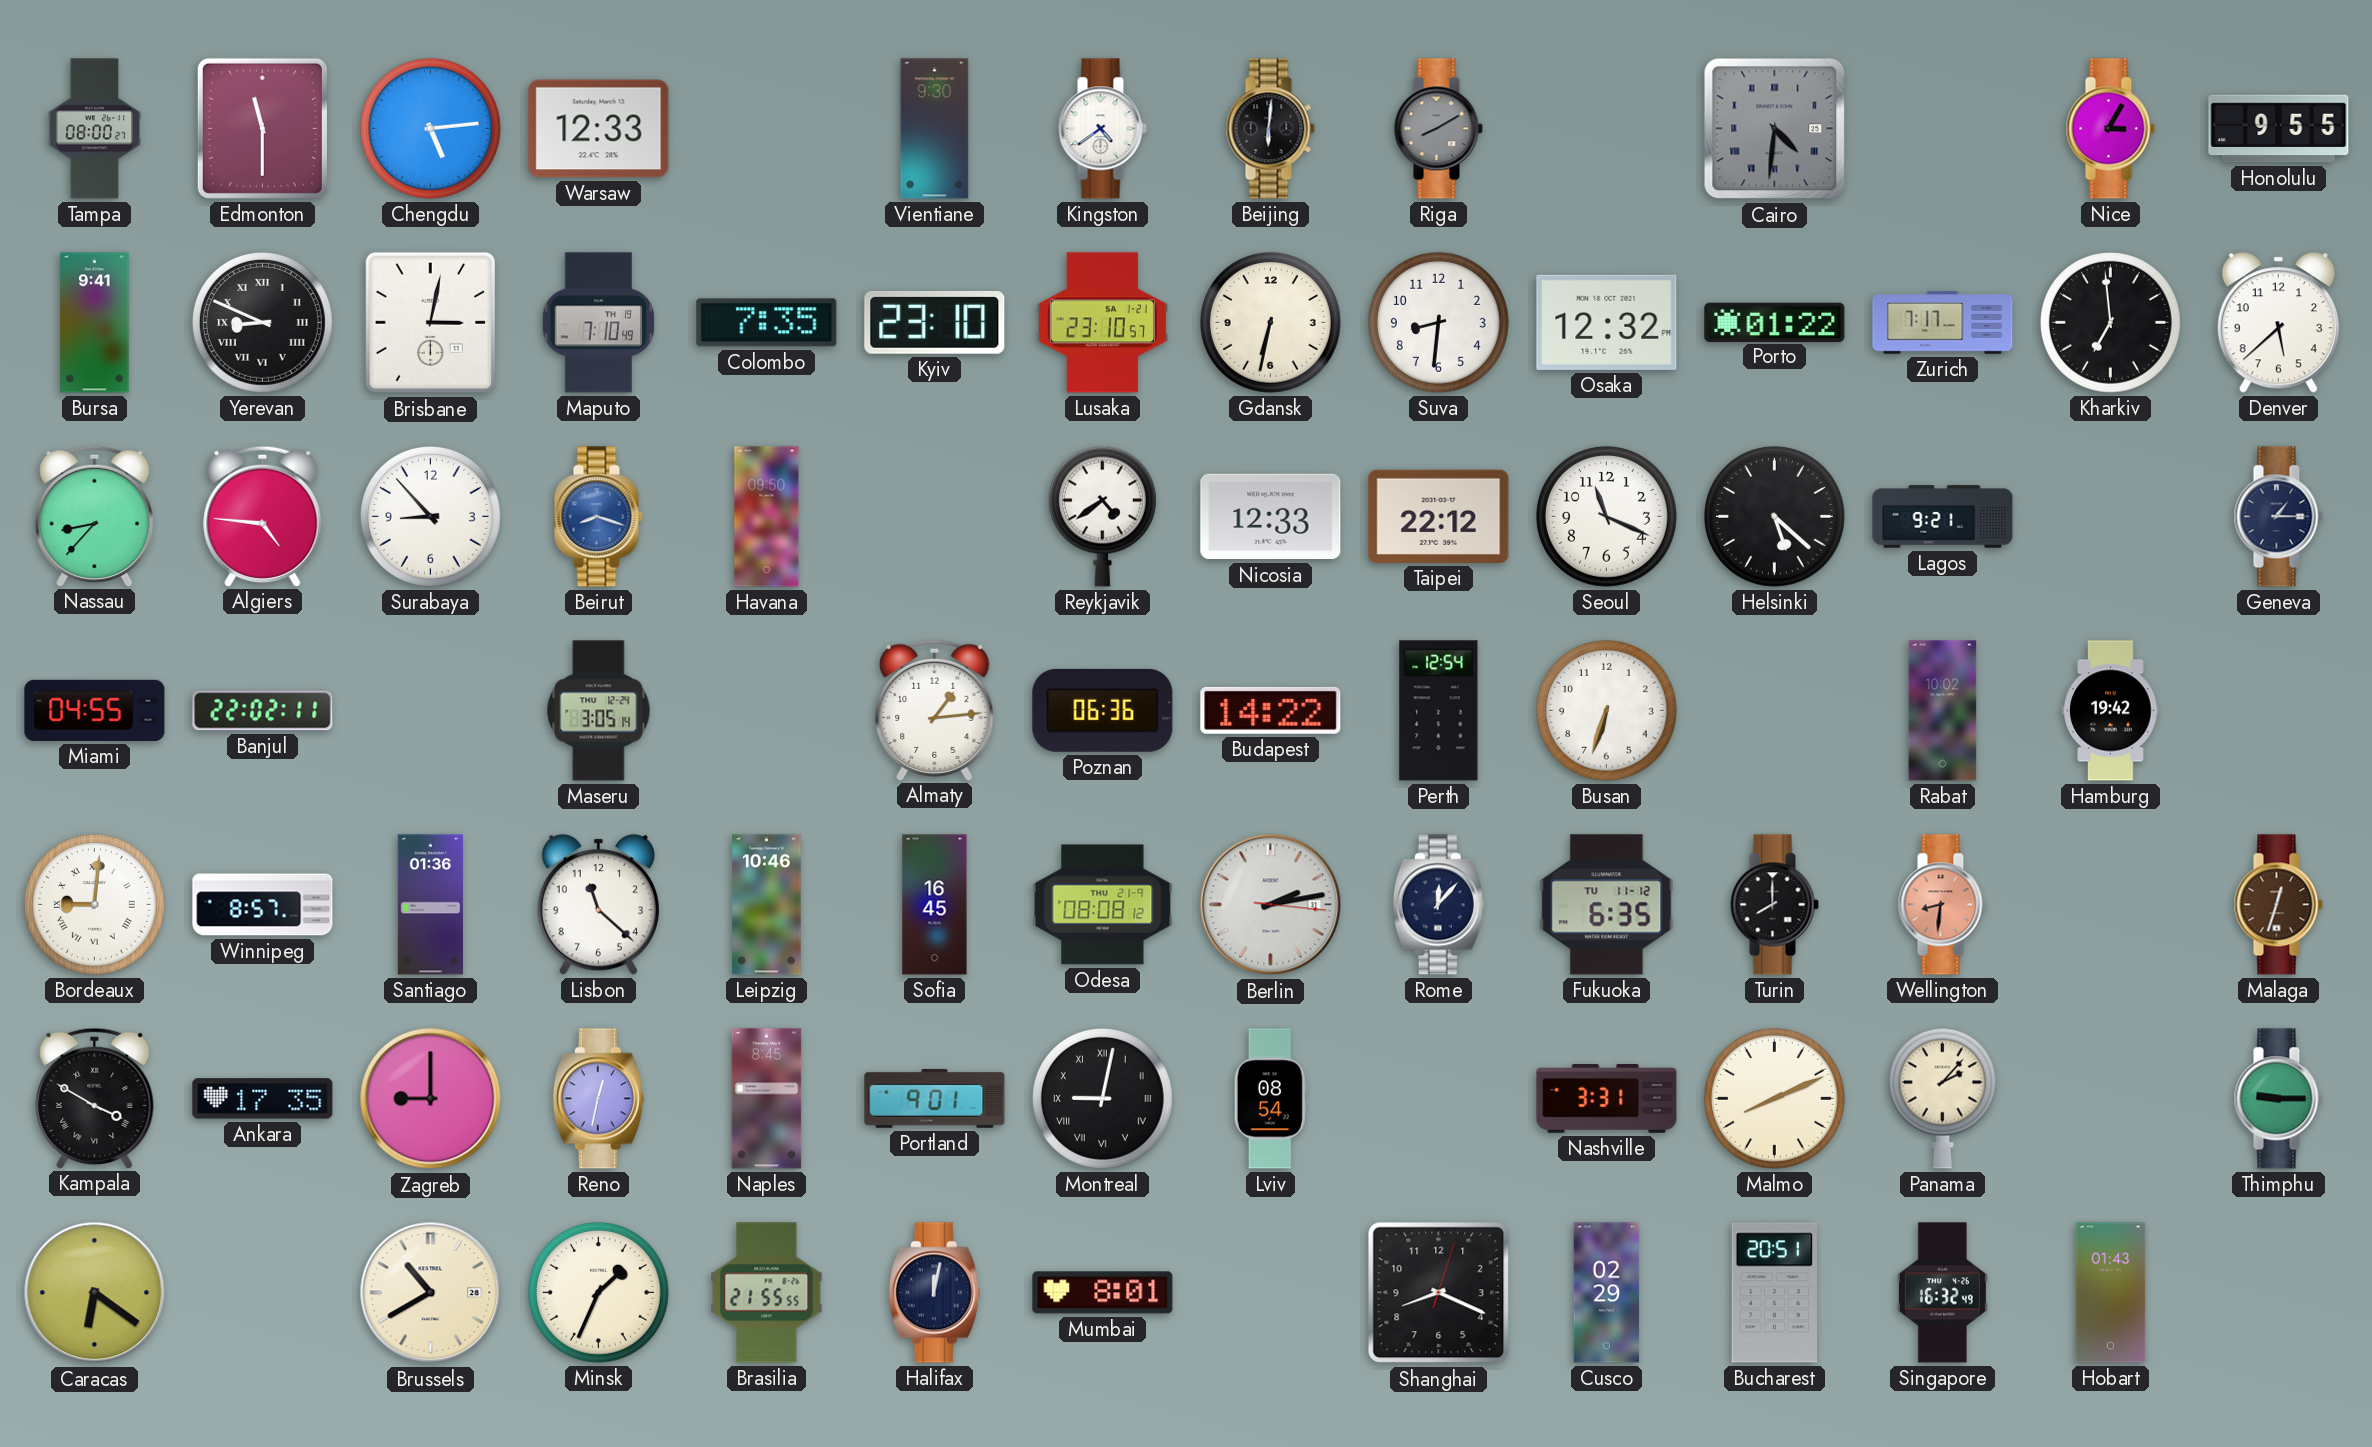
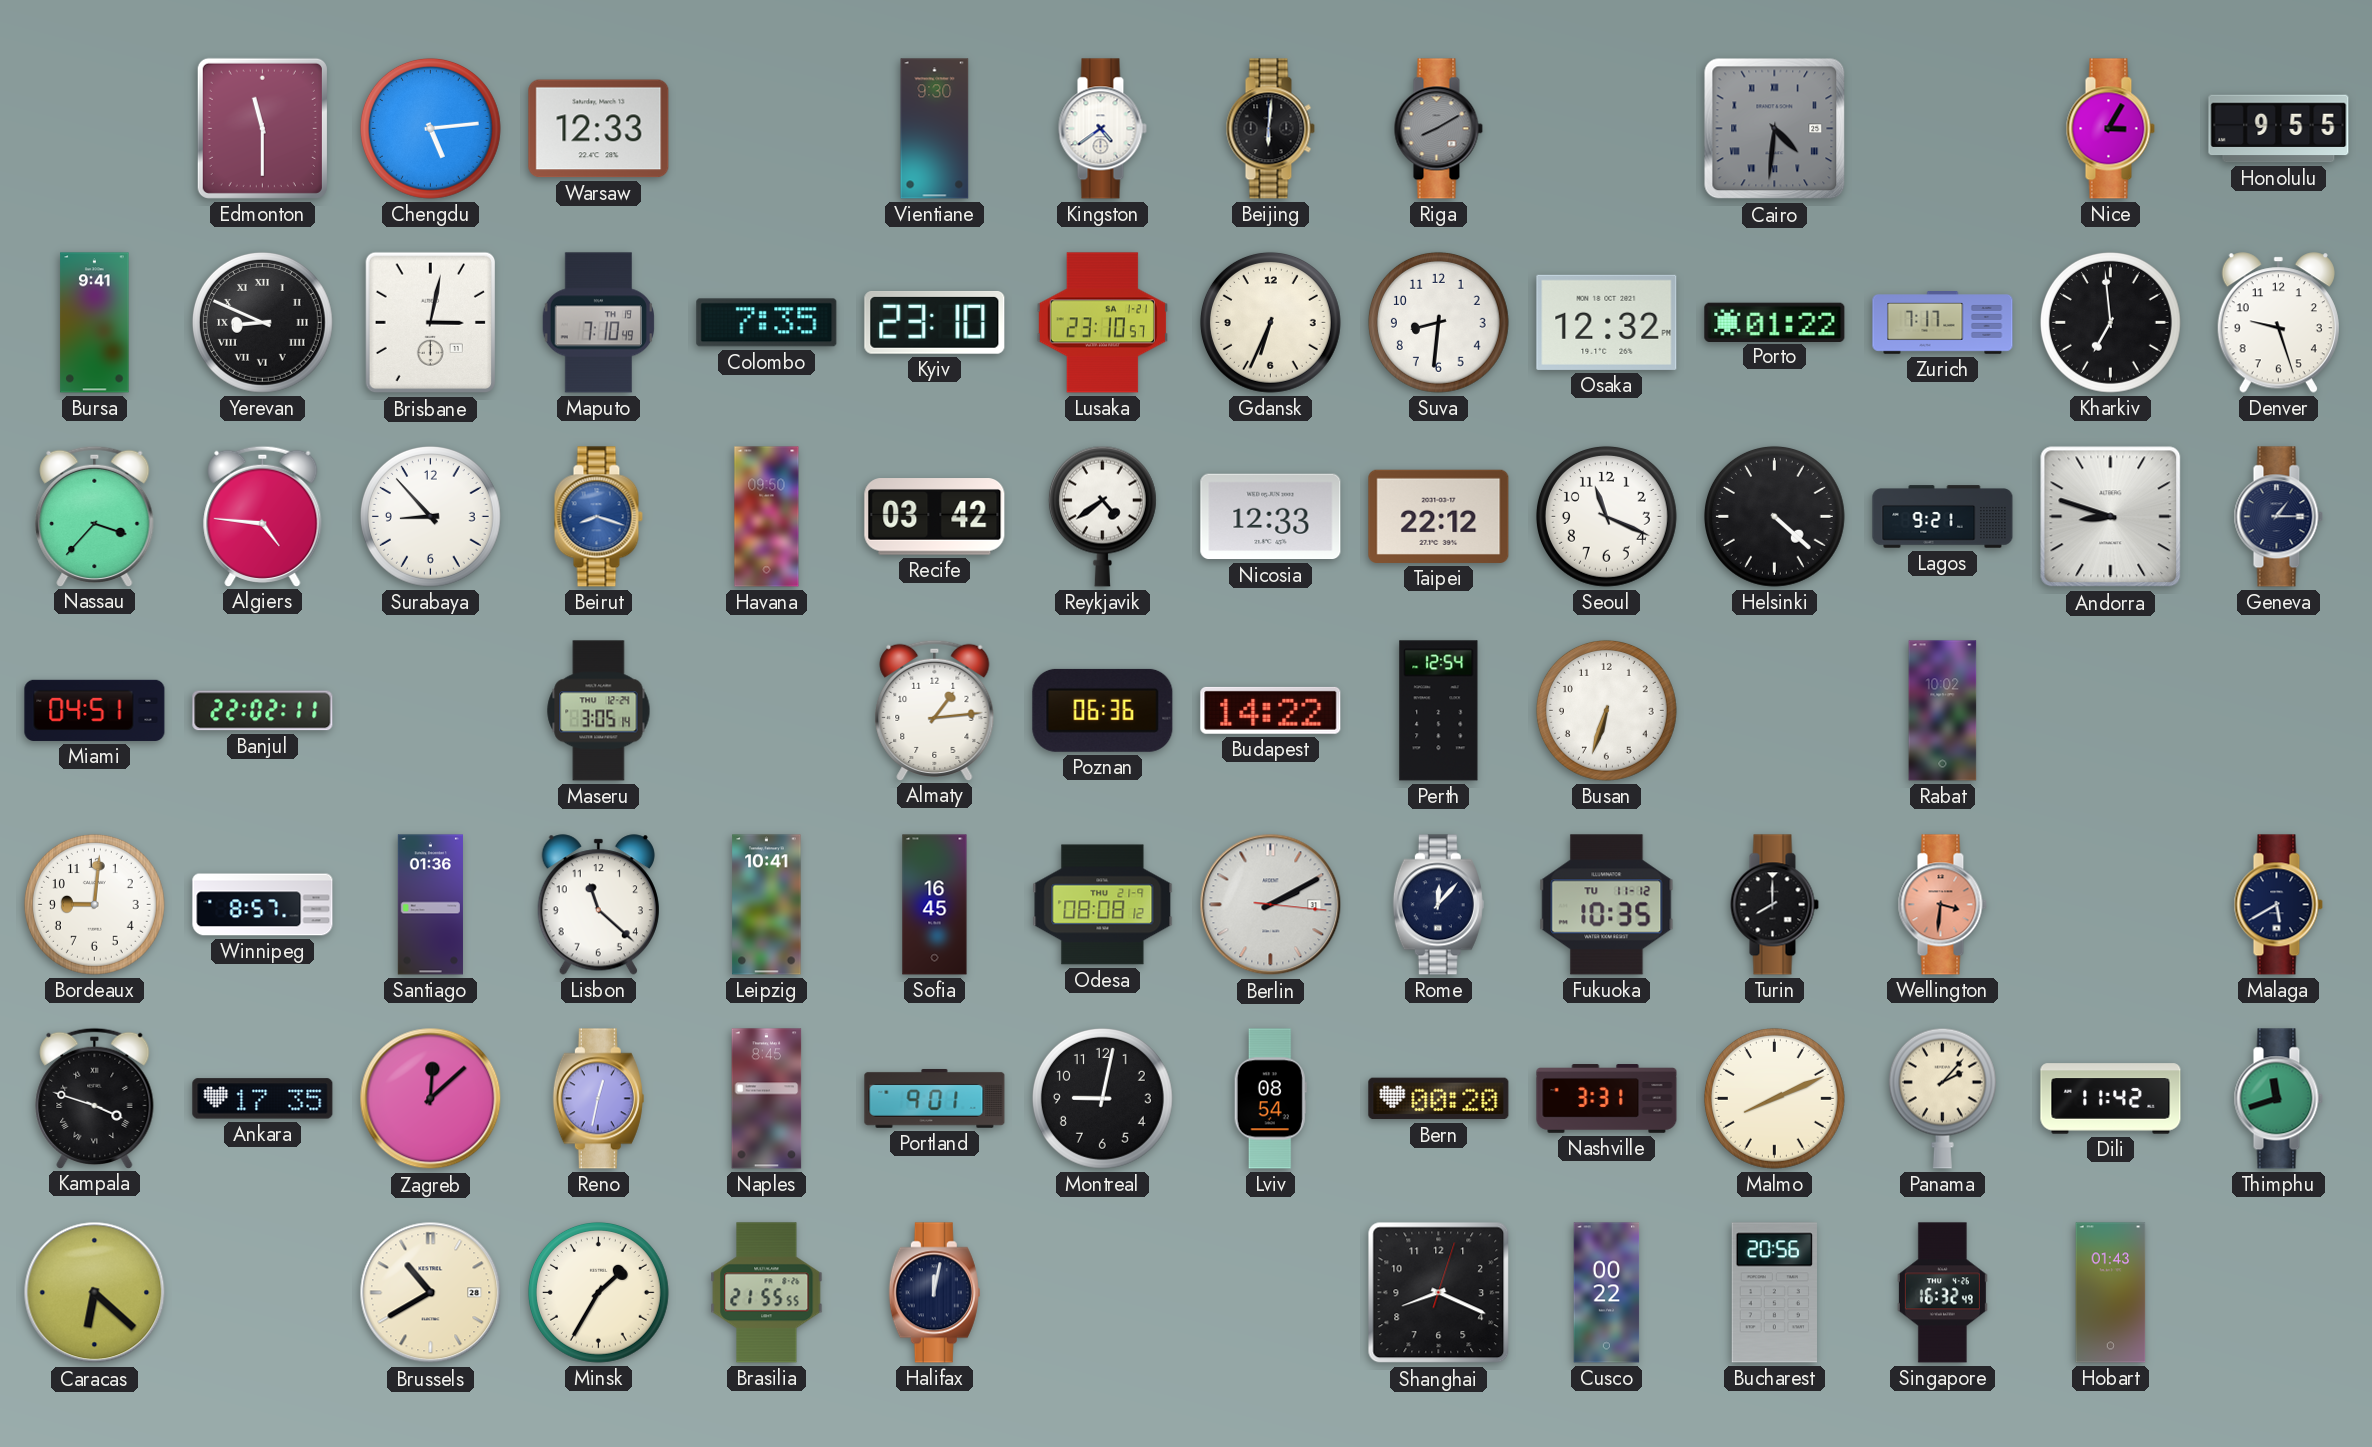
Tampa: 08:00 -> none
Gdansk: 6:32 -> 6:34
Denver: 5:38 -> 9:27
Nassau: 8:37 -> 3:37
Recife: none -> 03:42
Helsinki: 5:22 -> 4:22
Andorra: none -> 8:48
Miami: 04:55 -> 04:51
Hamburg: 19:42 -> none
Bordeaux numerals: Roman -> Arabic
Leipzig: 10:46 -> 10:41
Berlin: 2:13 -> 2:10
Fukuoka: 6:35 -> 10:35
Wellington: 8:31 -> 3:31
Malaga: 12:33 -> 5:40
Malaga dial: brown -> navy
Kampala: 3:50 -> 3:48
Zagreb: 9:00 -> 12:08
Montreal numerals: Roman -> Arabic
Bern: none -> 00:20
Dili: none -> 11:42
Thimphu: 9:15 -> 11:42
Caracas: 6:21 -> 6:22
Minsk: 1:34 -> 1:35
Mumbai: 8:01 -> none
Cusco: 02:29 -> 00:22
Bucharest: 20:51 -> 20:56
